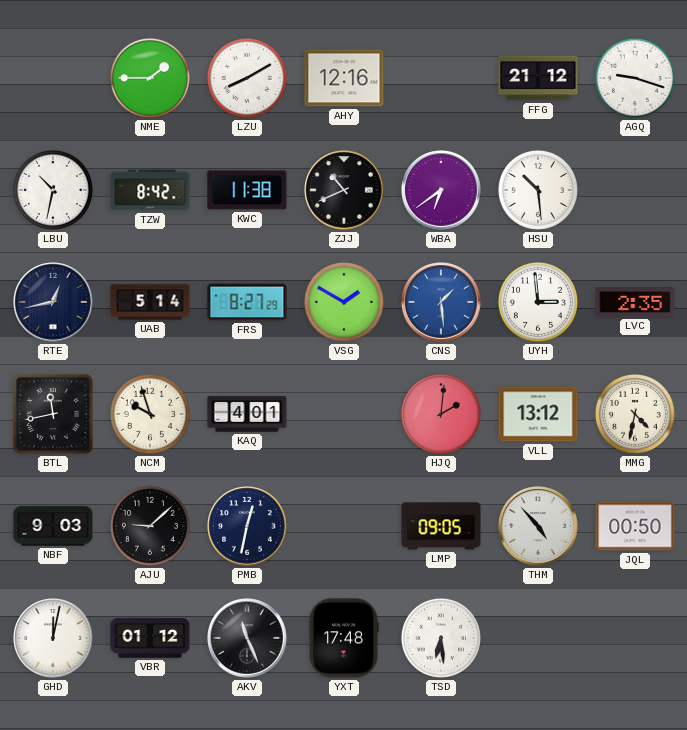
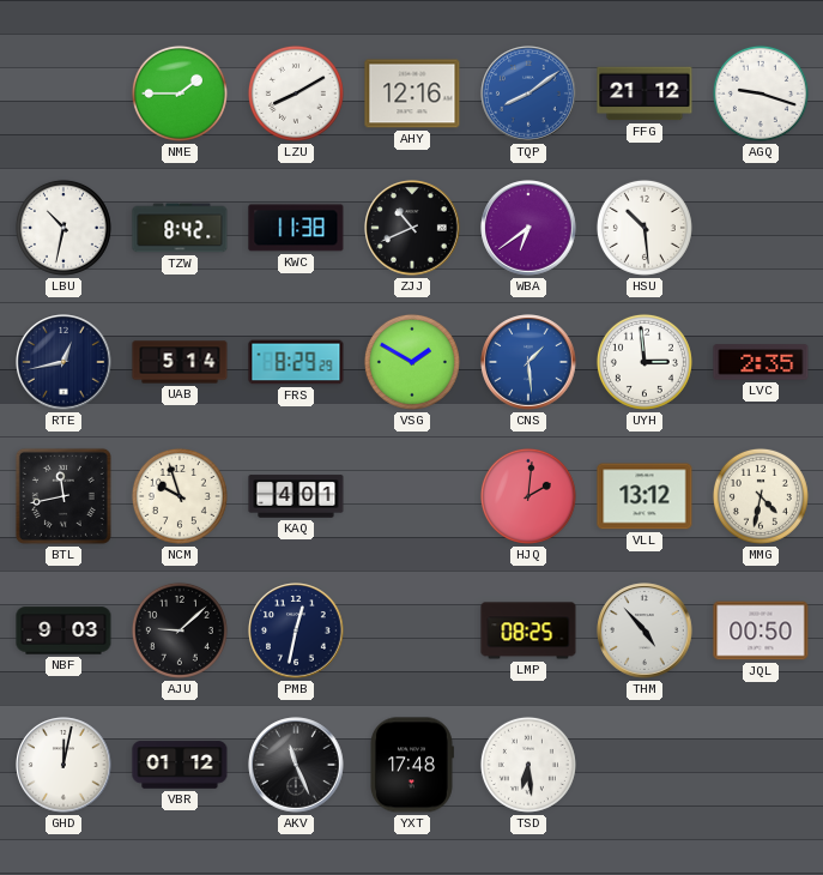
TQP: none -> 8:09
FRS: 8:27 -> 8:29
LMP: 09:05 -> 08:25
